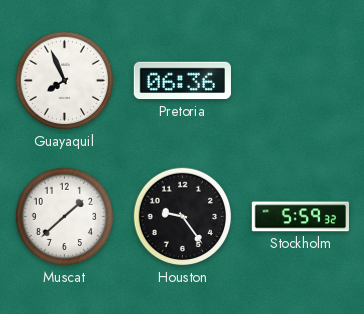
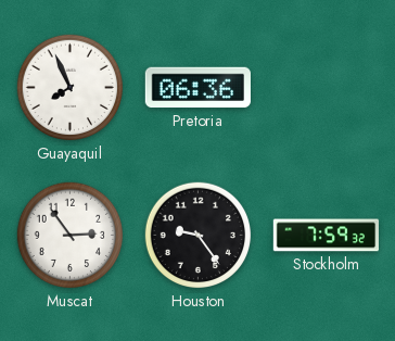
Muscat: 1:38 -> 2:54
Stockholm: 5:59 -> 7:59
